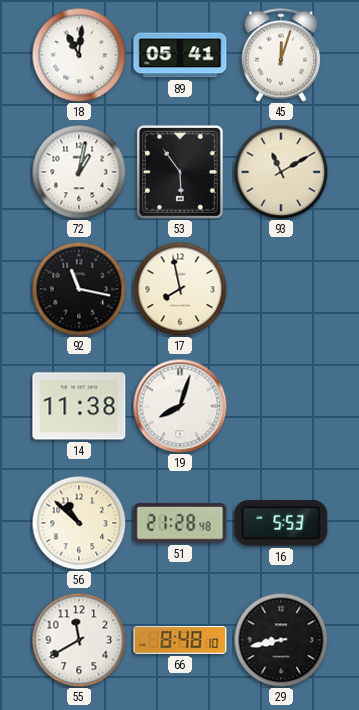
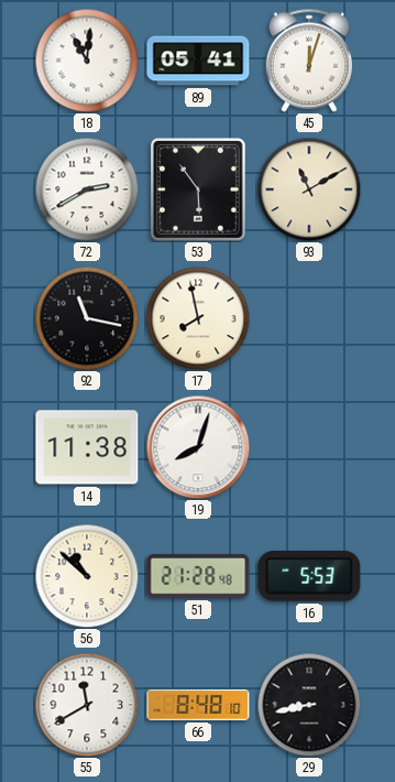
72: 1:02 -> 2:40
